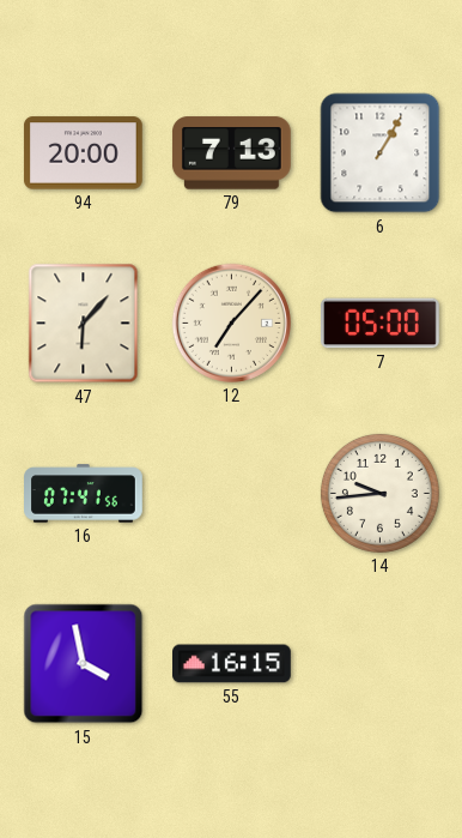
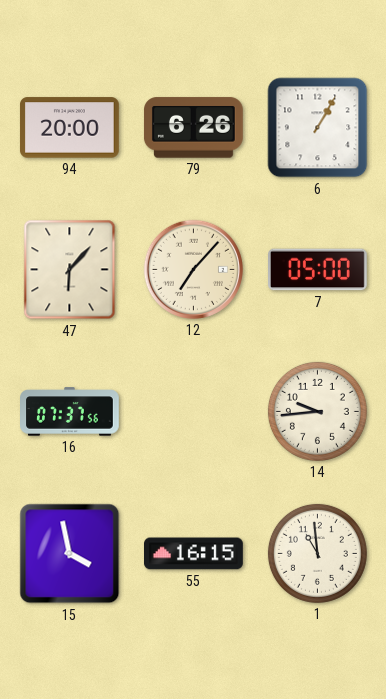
79: 7:13 -> 6:26
16: 07:41 -> 07:37
1: none -> 10:59
